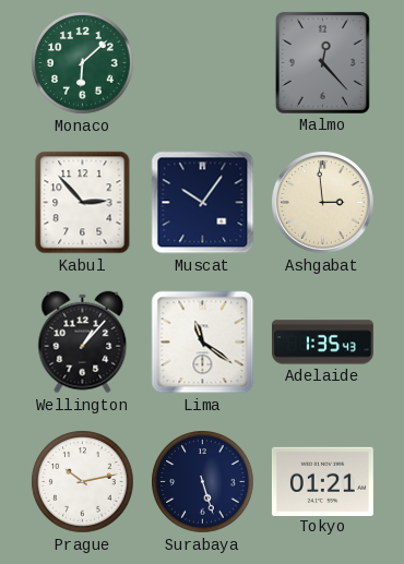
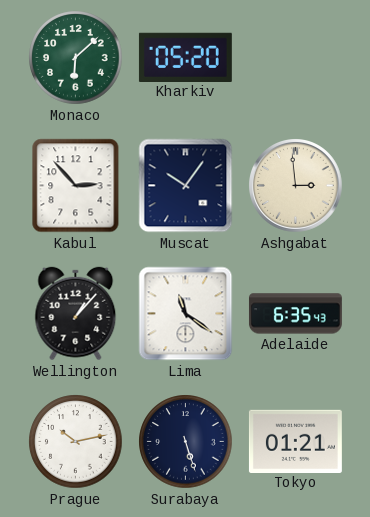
Kharkiv: none -> 05:20
Malmo: 12:23 -> none
Adelaide: 1:35 -> 6:35
